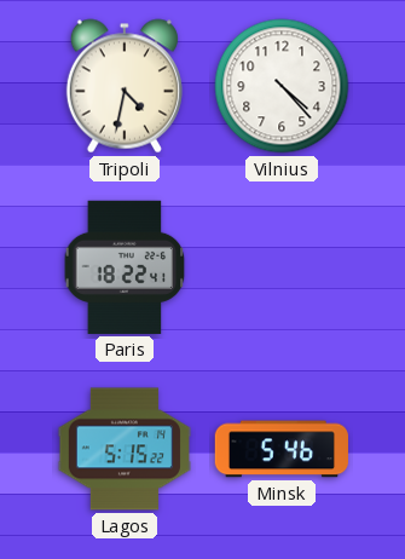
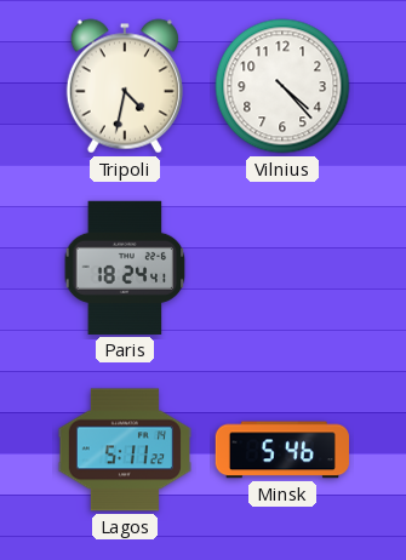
Paris: 18:22 -> 18:24
Lagos: 5:15 -> 5:11
